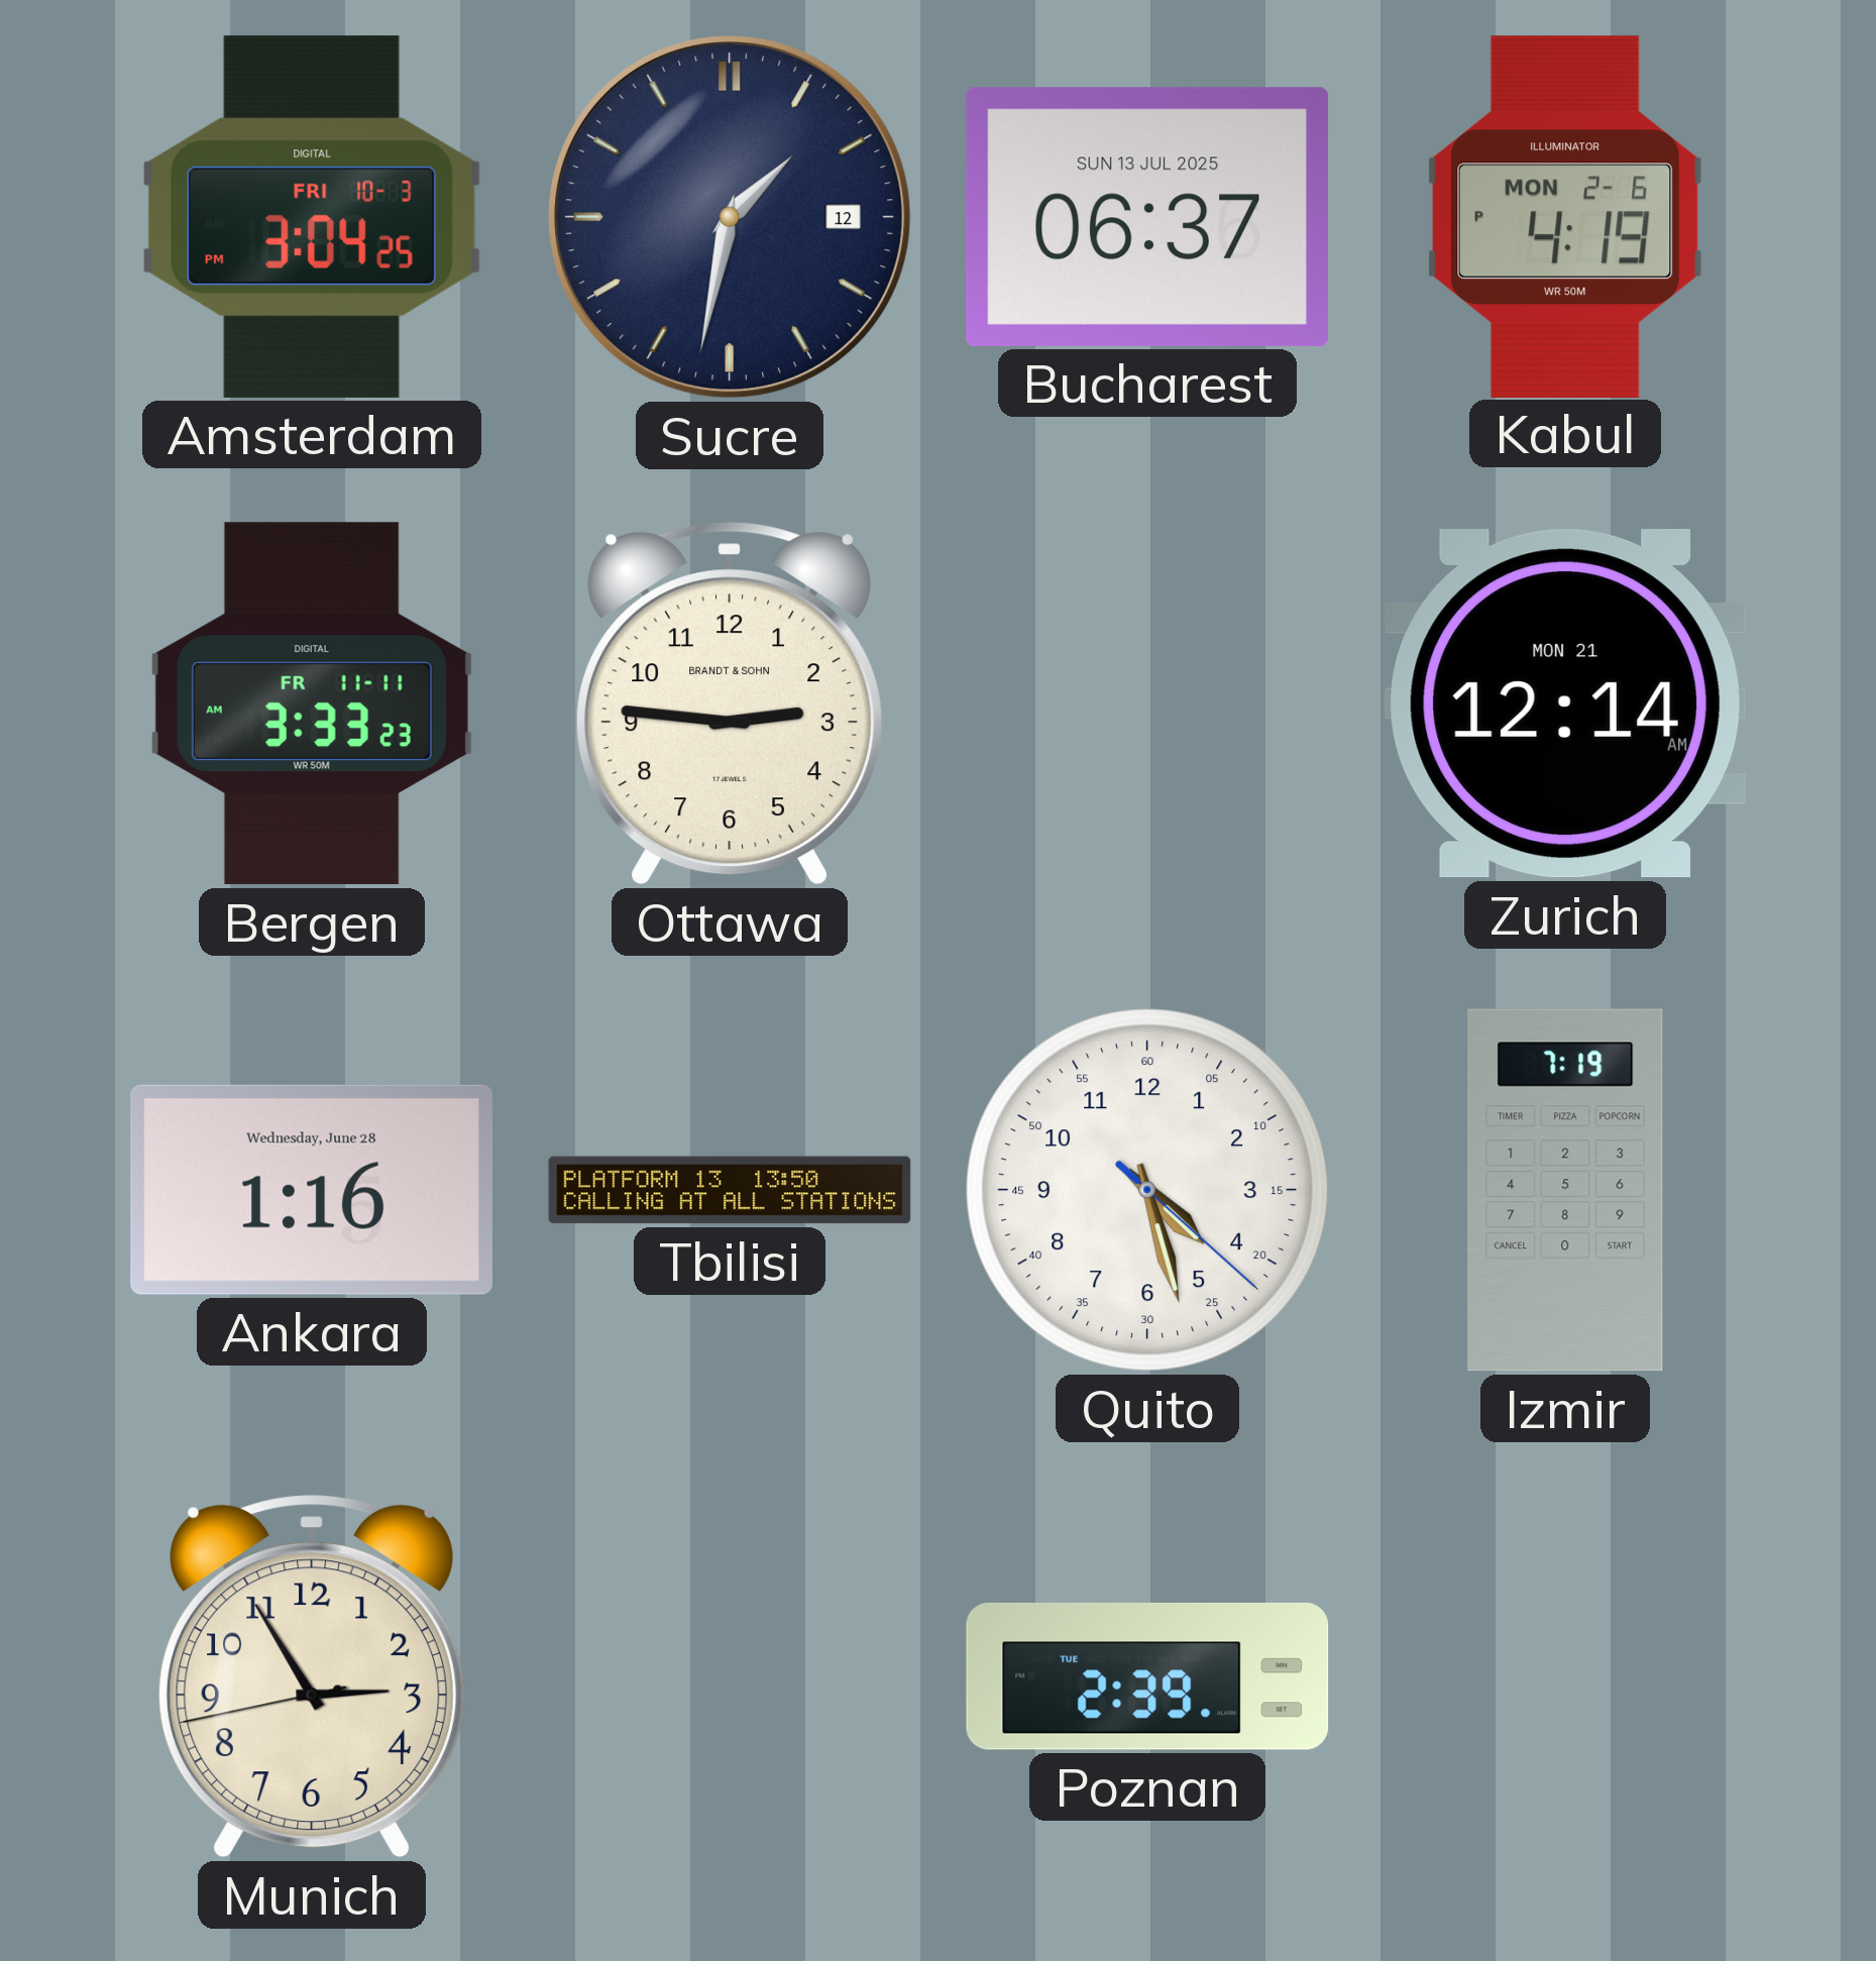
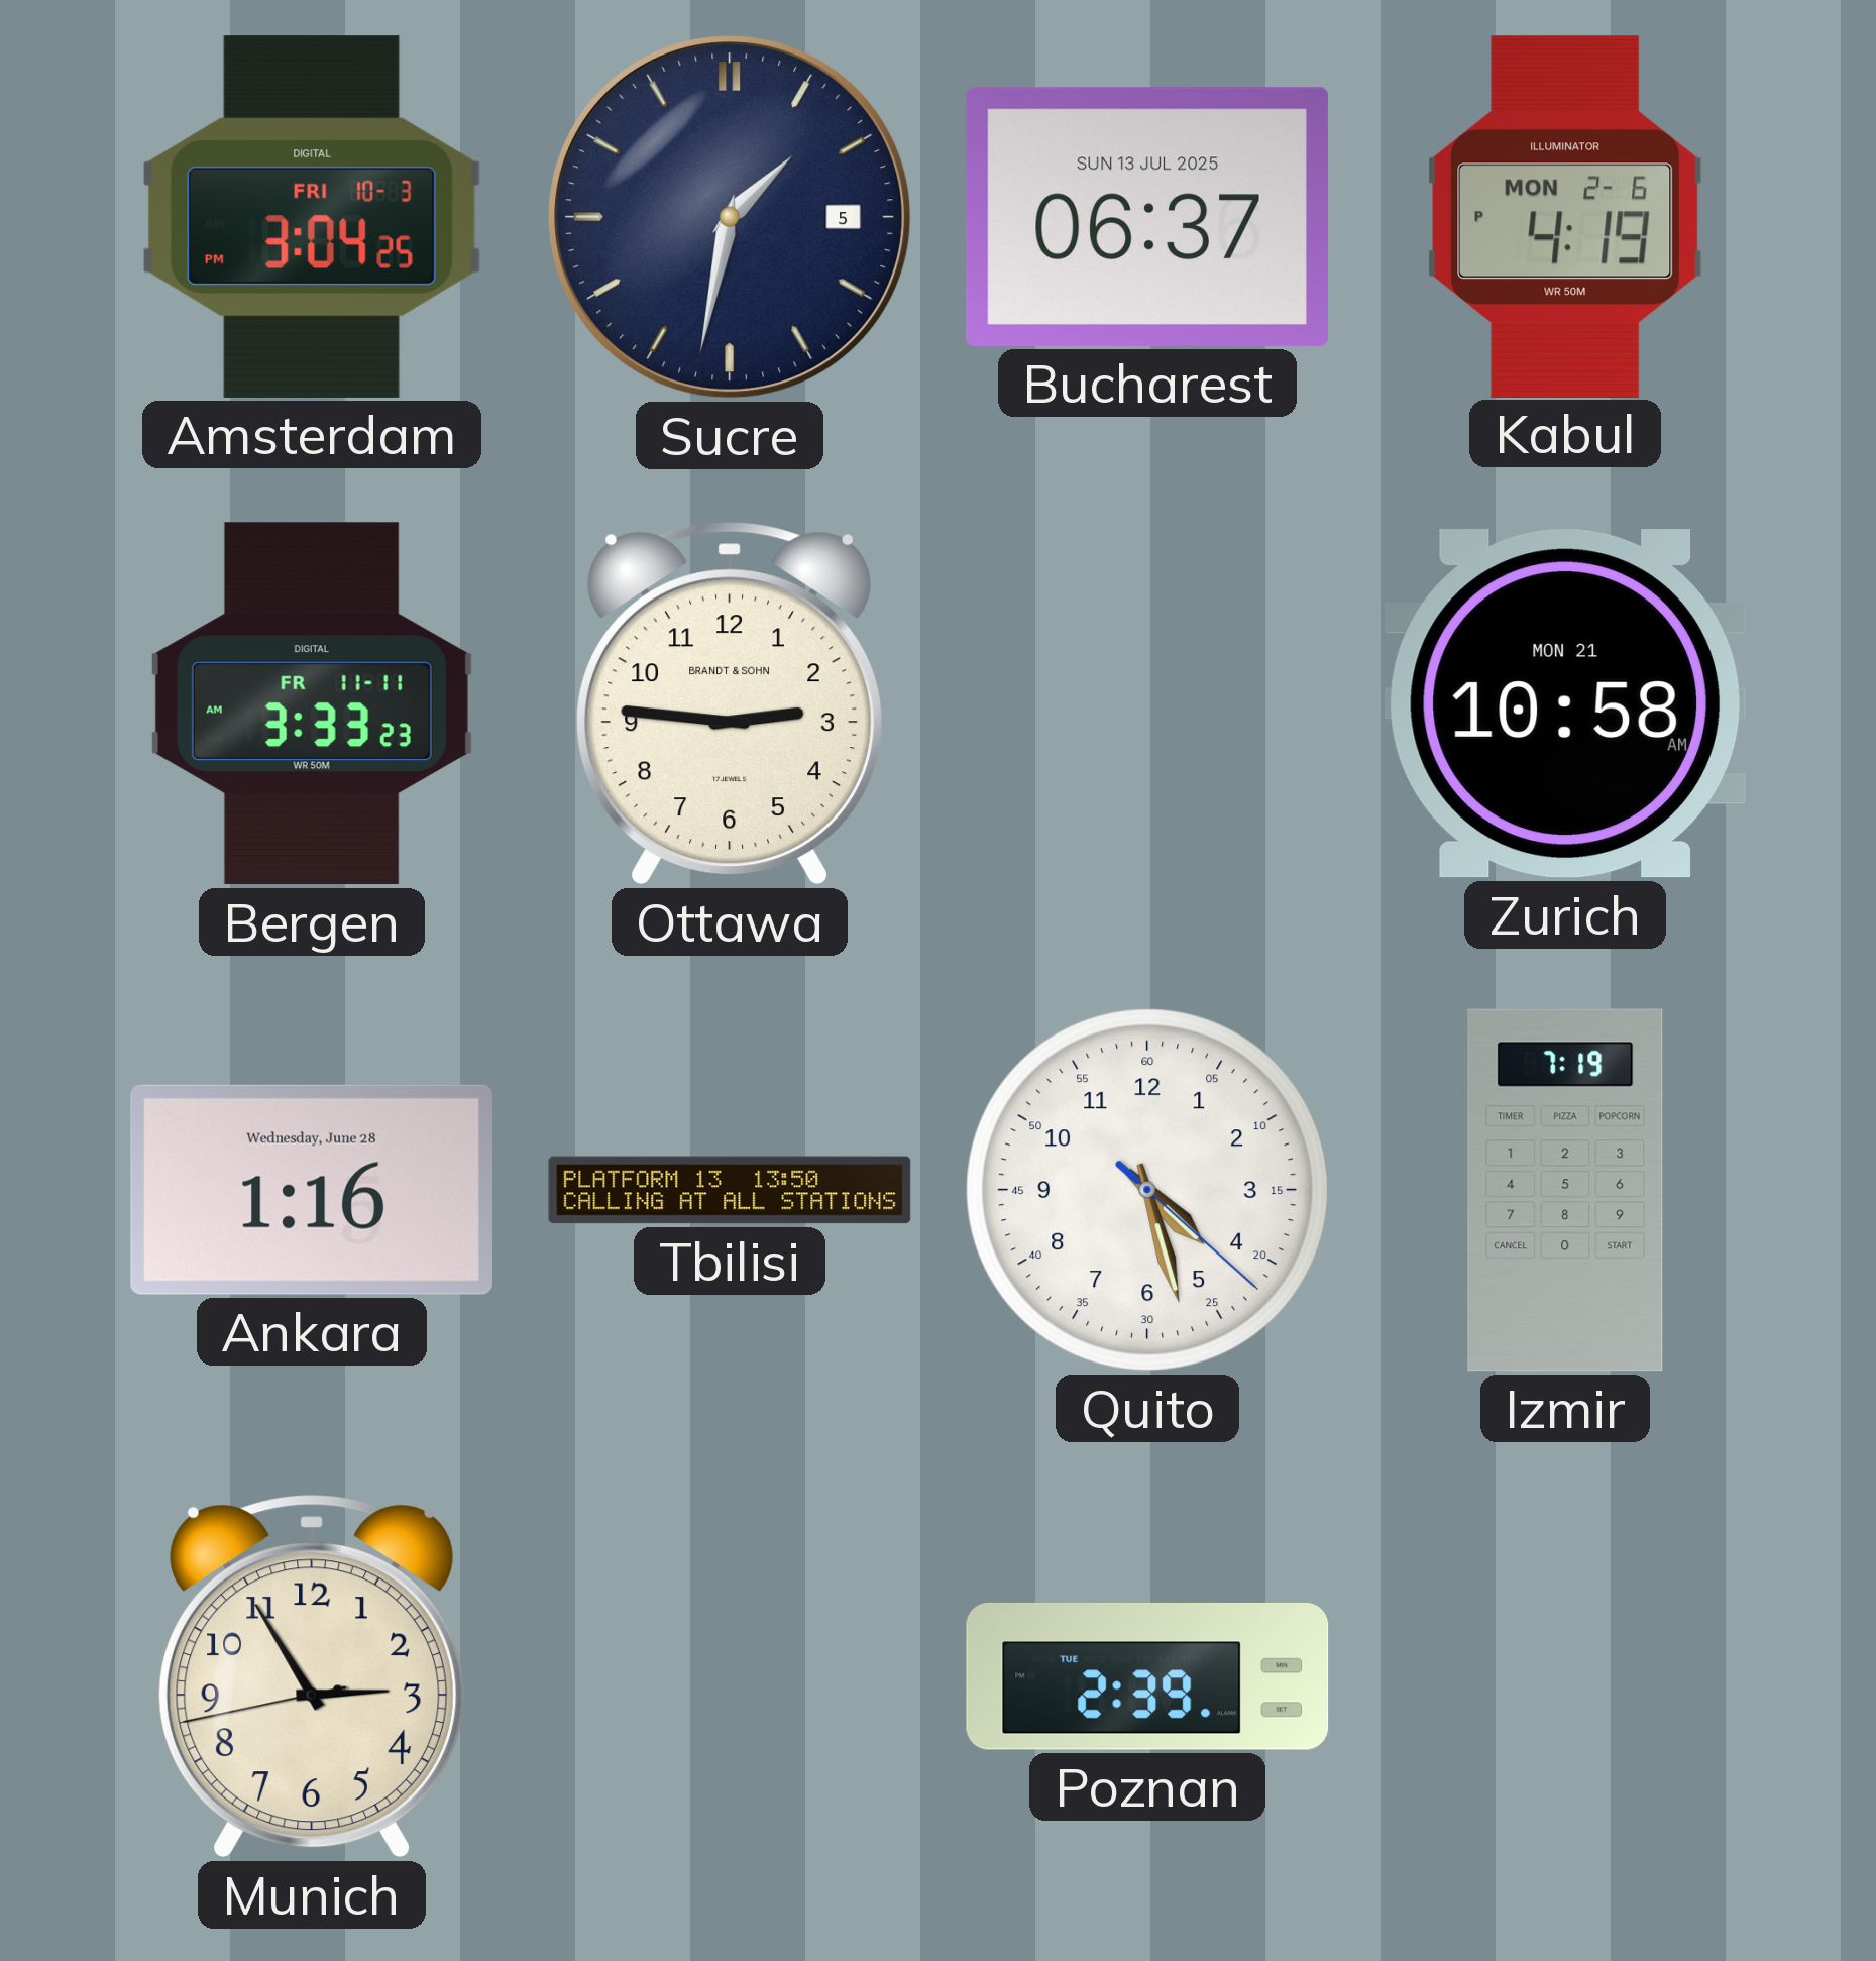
Sucre date: 12 -> 5
Zurich: 12:14 -> 10:58
